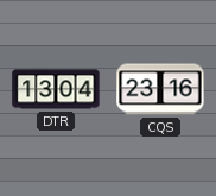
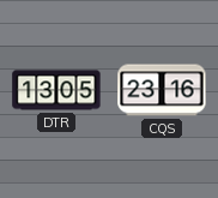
DTR: 13:04 -> 13:05
